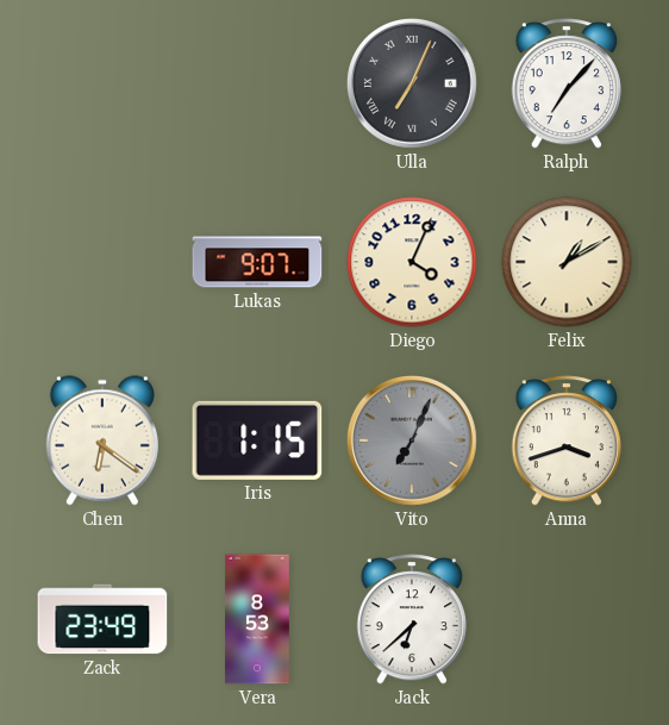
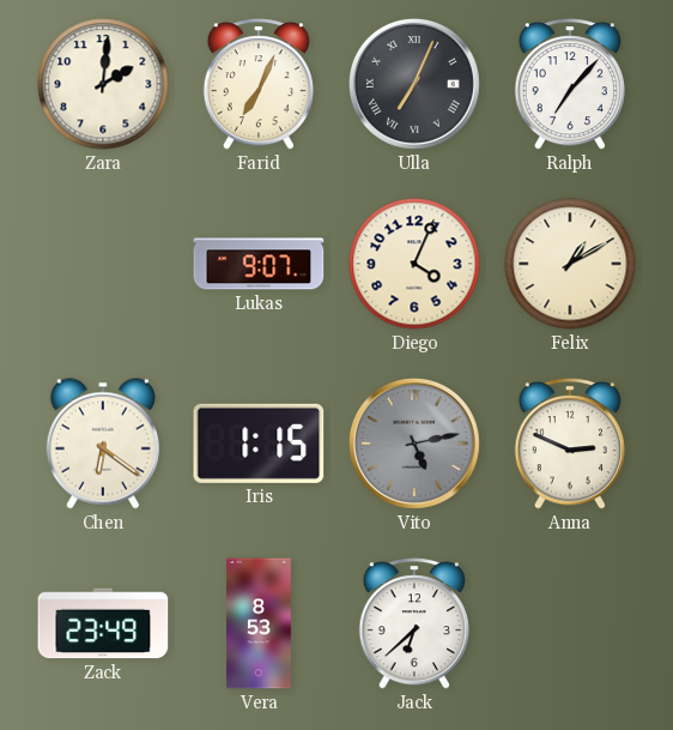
Zara: none -> 2:01
Farid: none -> 7:04
Vito: 7:04 -> 5:13
Anna: 3:42 -> 2:49
